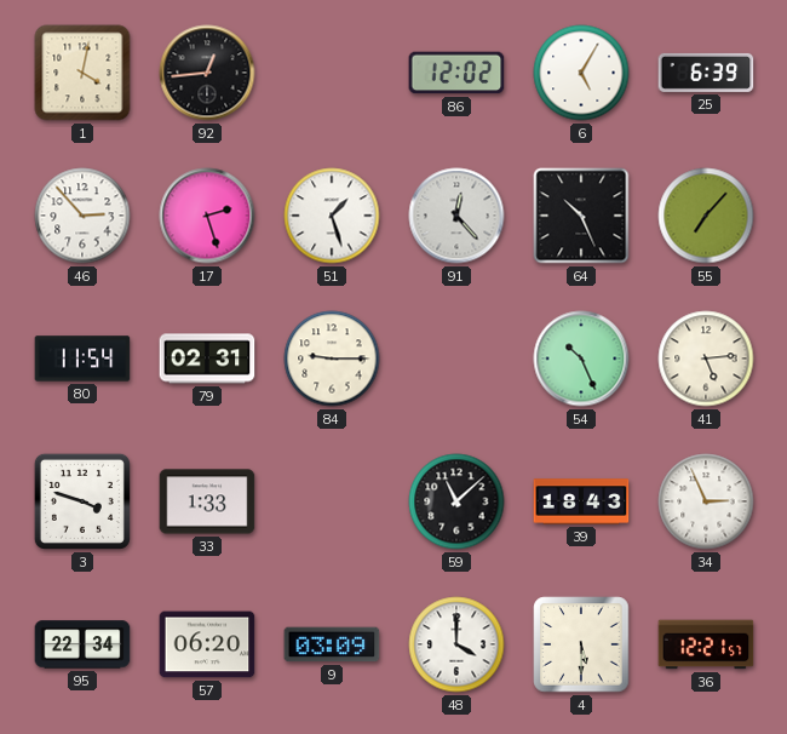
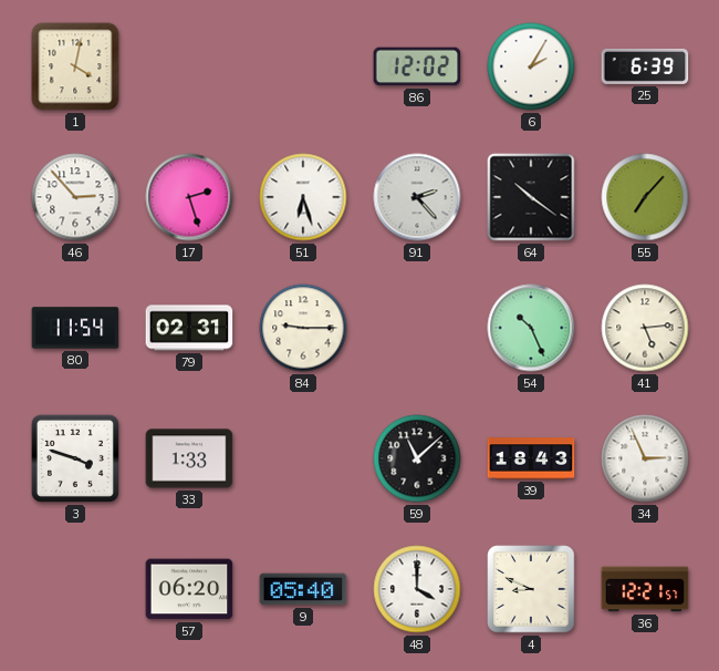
92: 12:44 -> none
6: 5:05 -> 2:05
51: 1:27 -> 6:27
91: 12:23 -> 2:23
64: 10:26 -> 10:21
95: 22:34 -> none
9: 03:09 -> 05:40
4: 5:30 -> 8:49
